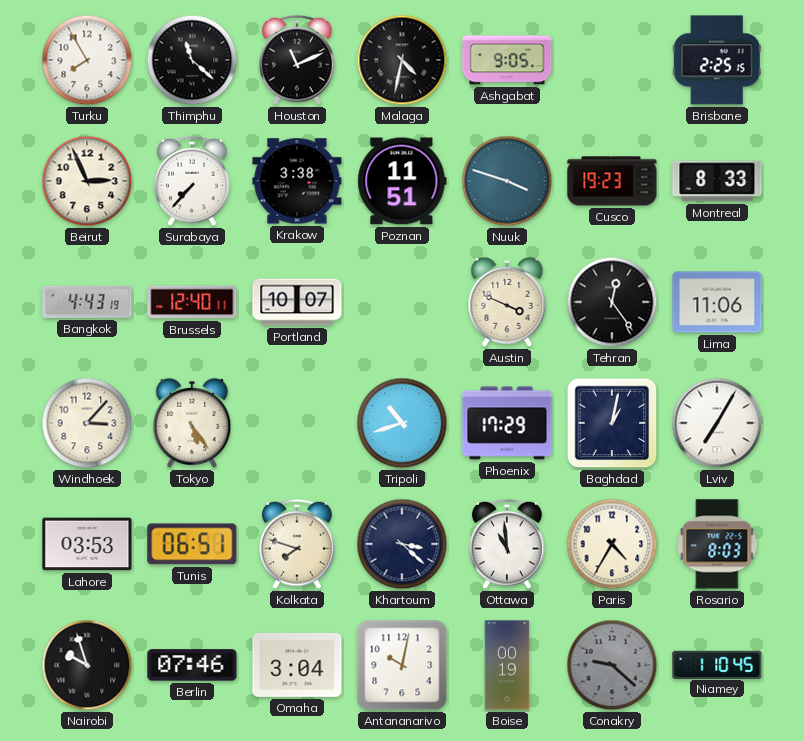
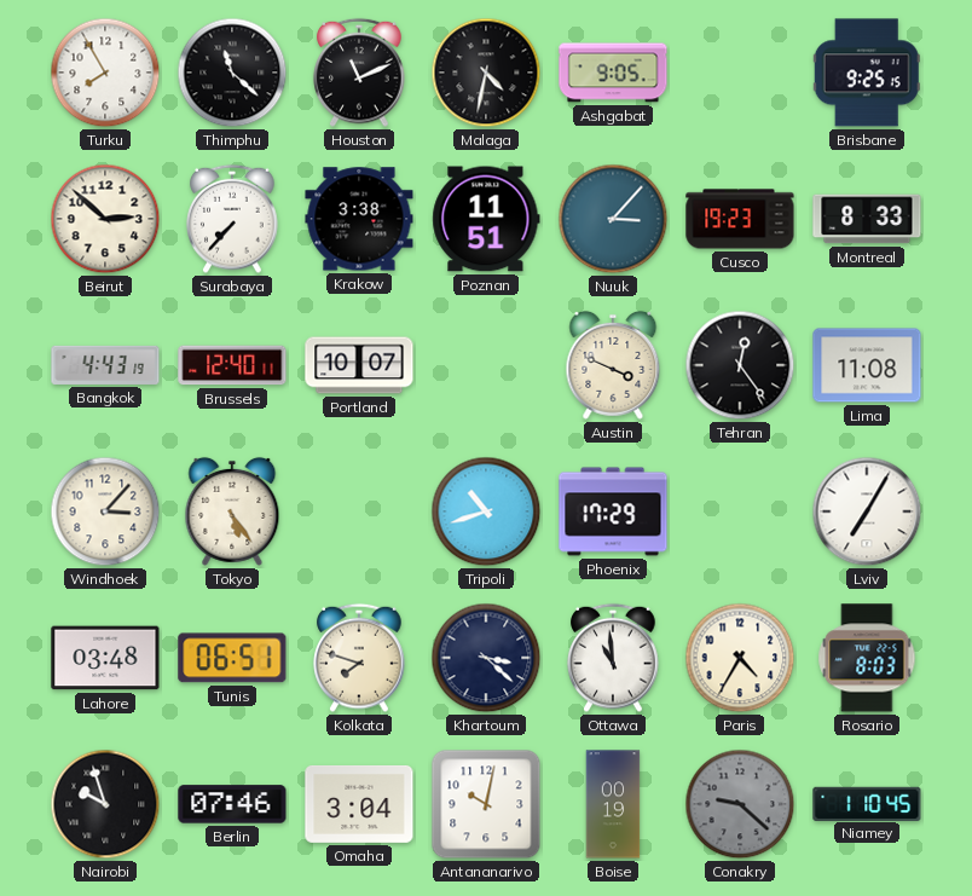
Brisbane: 2:25 -> 9:25
Beirut: 2:56 -> 2:52
Nuuk: 3:48 -> 3:07
Lima: 11:06 -> 11:08
Baghdad: 1:02 -> none
Lahore: 03:53 -> 03:48
